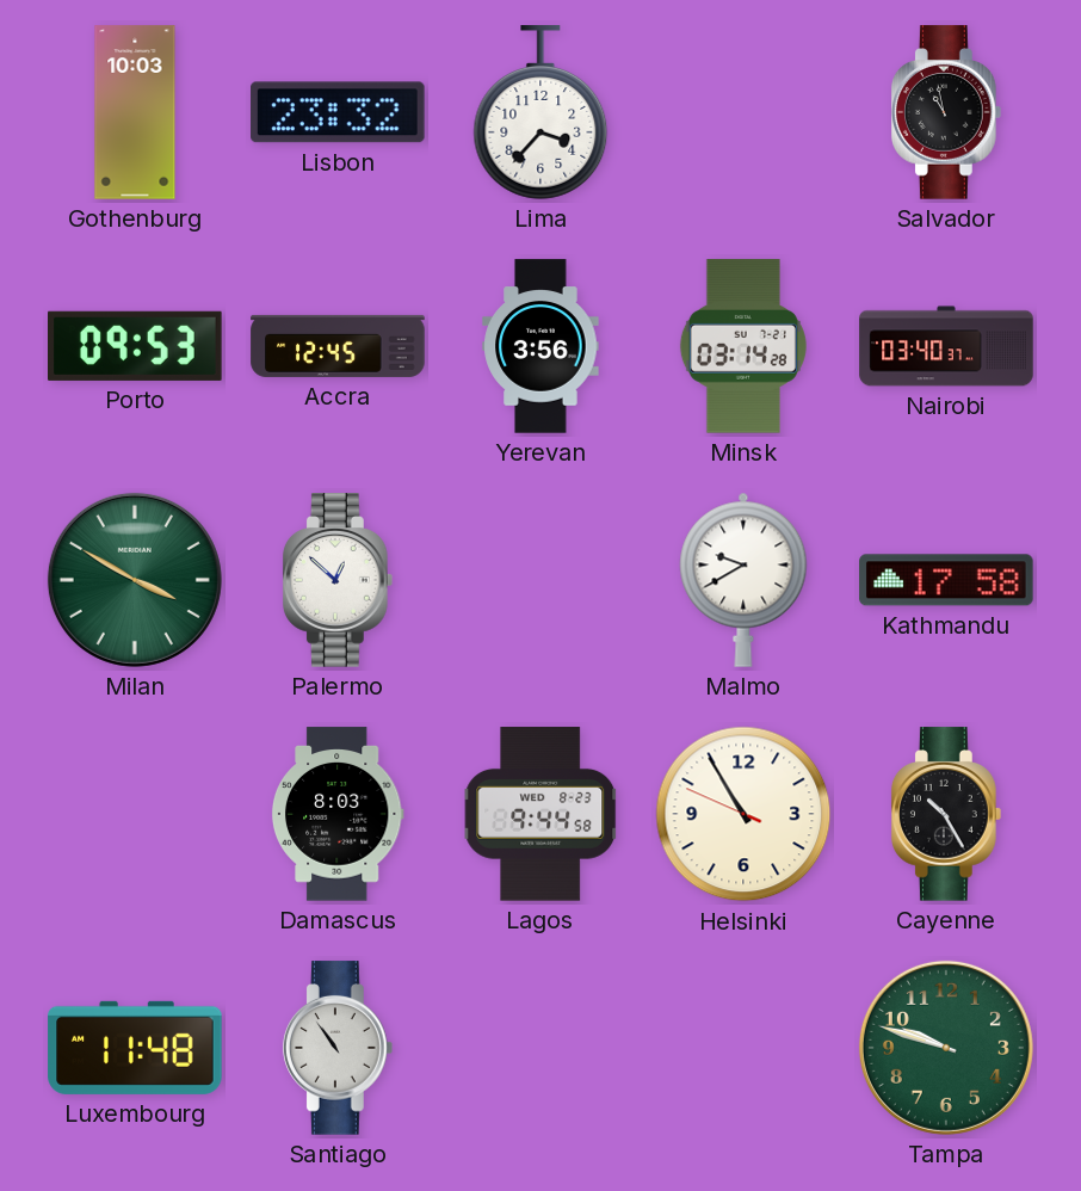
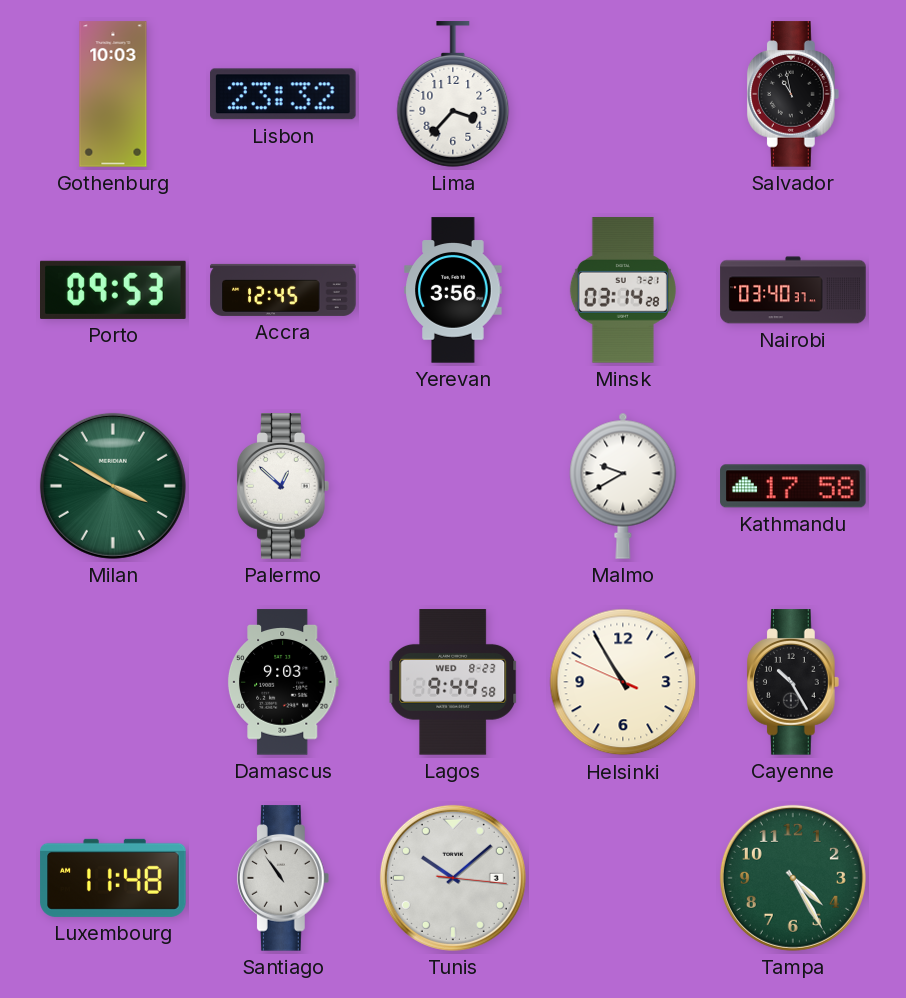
Damascus: 8:03 -> 9:03
Tunis: none -> 10:08
Tampa: 9:48 -> 4:25
